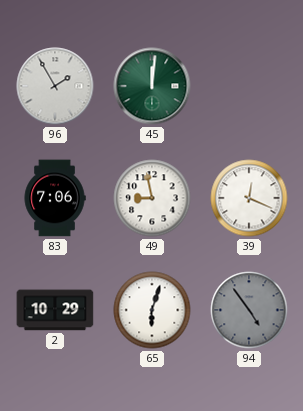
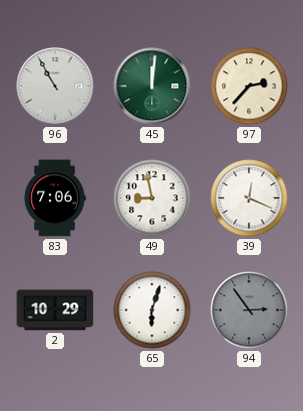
96: 1:55 -> 10:55
97: none -> 2:37
94: 4:54 -> 2:54
